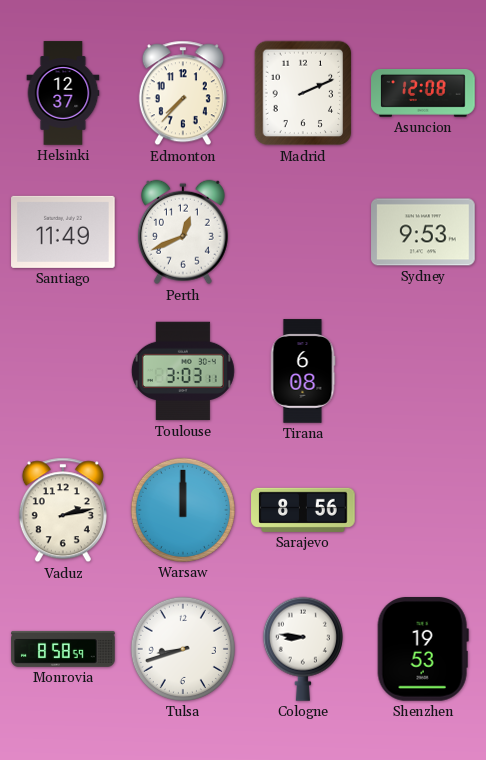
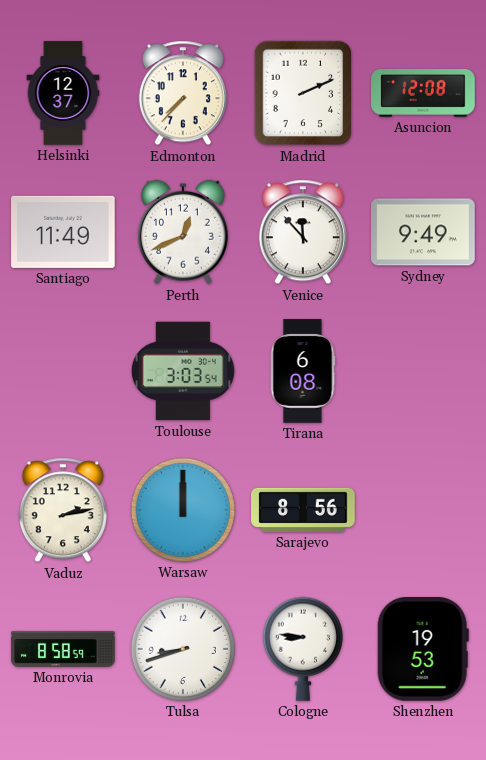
Venice: none -> 11:53
Sydney: 9:53 -> 9:49
Toulouse: 3:03:11 -> 3:03:54
